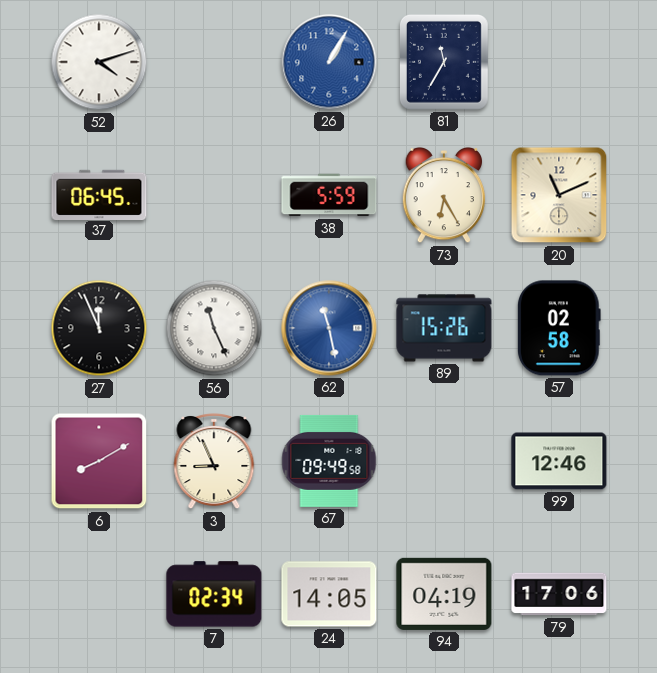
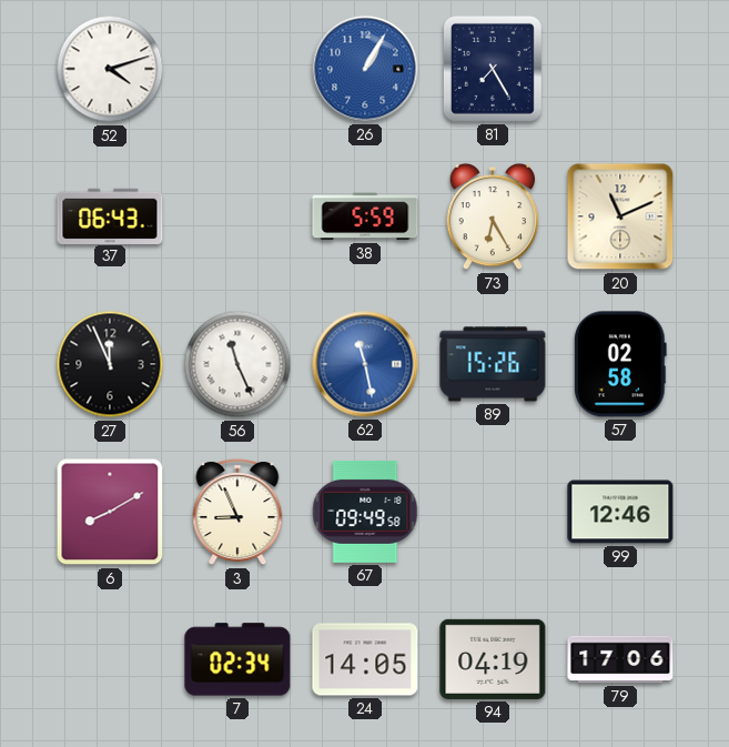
81: 11:35 -> 7:25
37: 06:45 -> 06:43
